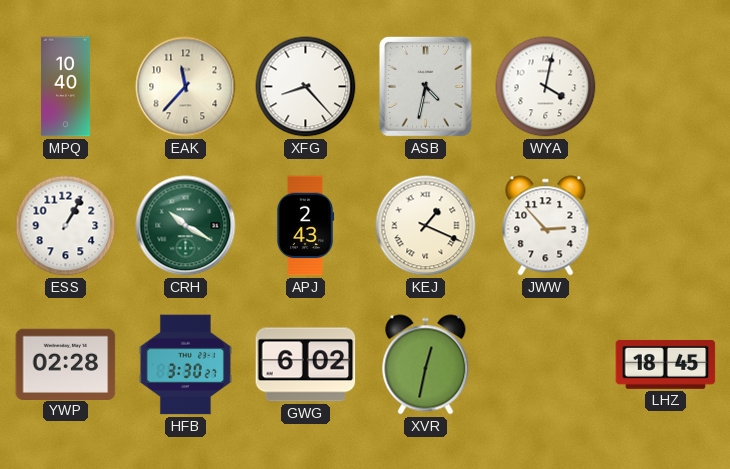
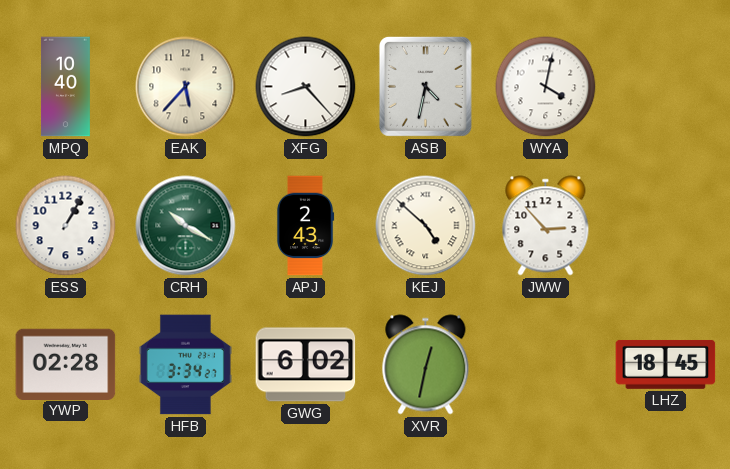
EAK: 11:37 -> 5:37
KEJ: 1:19 -> 4:52
HFB: 3:30 -> 3:34
